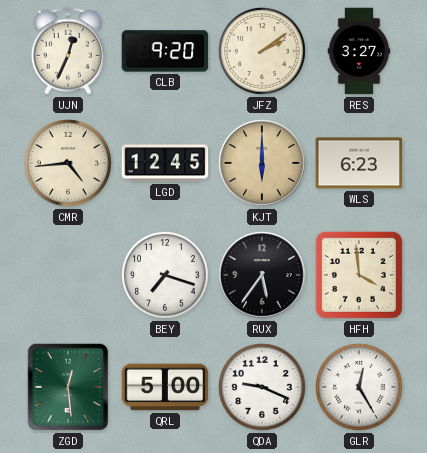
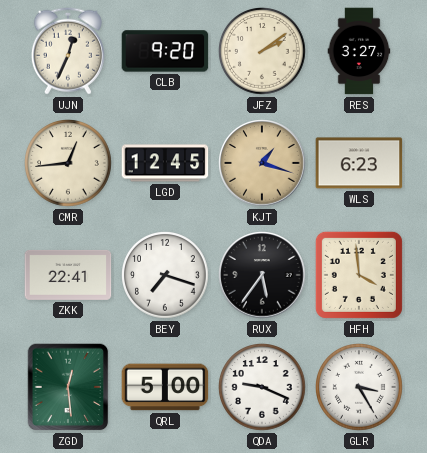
CMR: 4:44 -> 12:44
KJT: 6:00 -> 1:18
ZKK: none -> 22:41
GLR: 12:25 -> 3:25
